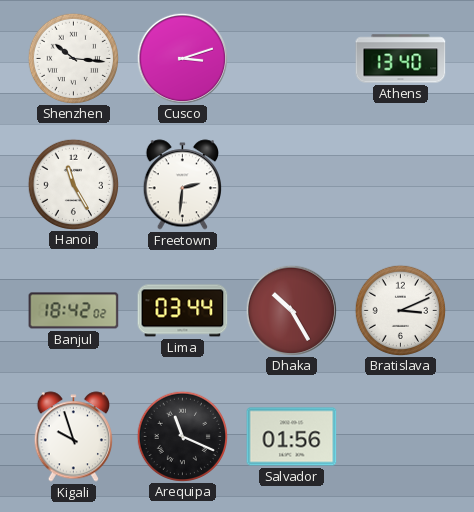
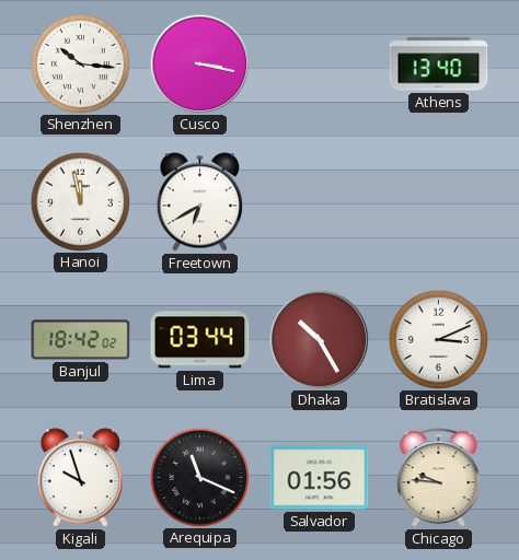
Cusco: 3:12 -> 3:17
Hanoi: 11:25 -> 11:58
Freetown: 2:31 -> 6:40
Chicago: none -> 9:46
